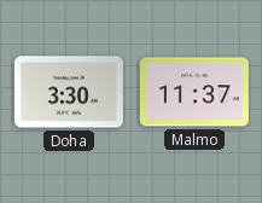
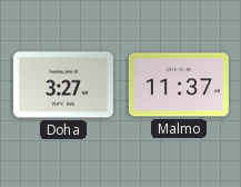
Doha: 3:30 -> 3:27
